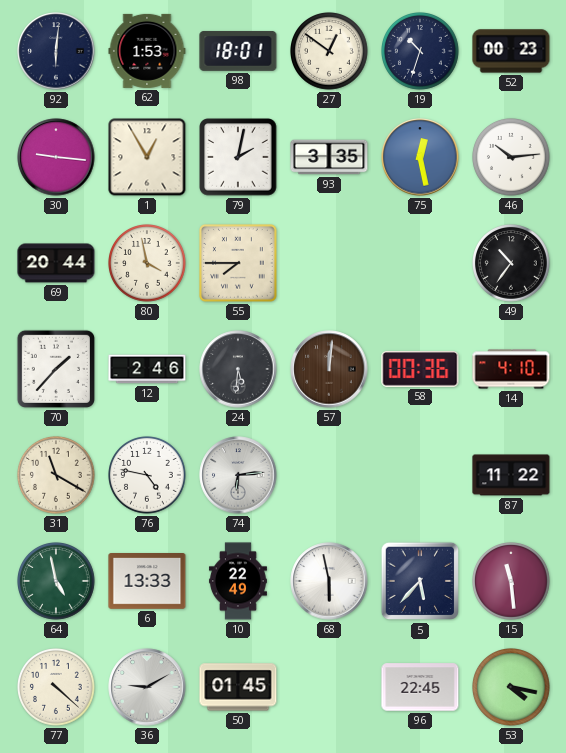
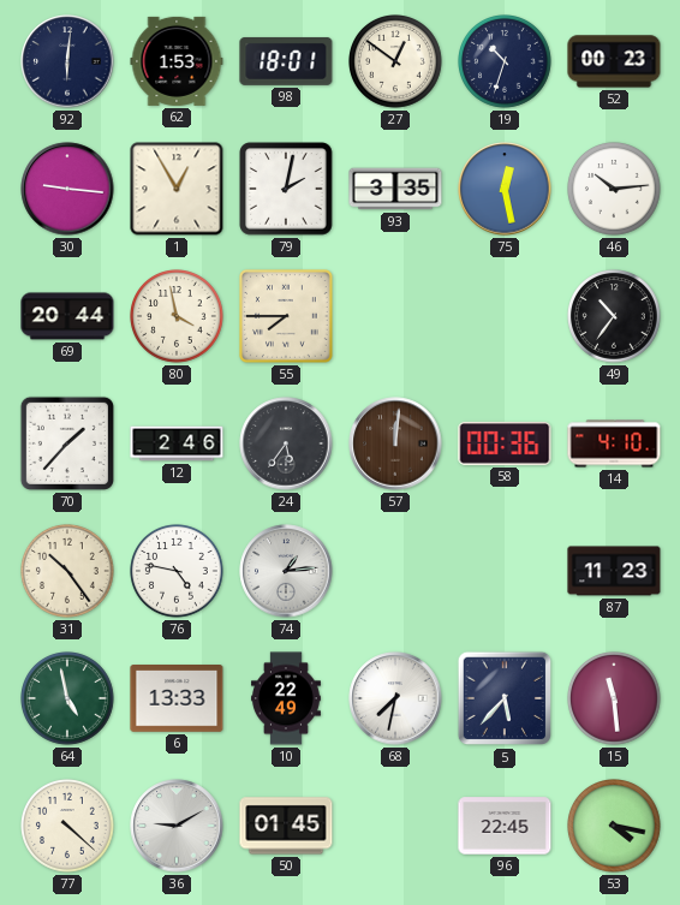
24: 5:31 -> 5:36
31: 11:20 -> 10:24
74: 6:14 -> 1:14
87: 11:22 -> 11:23
68: 5:58 -> 7:32
